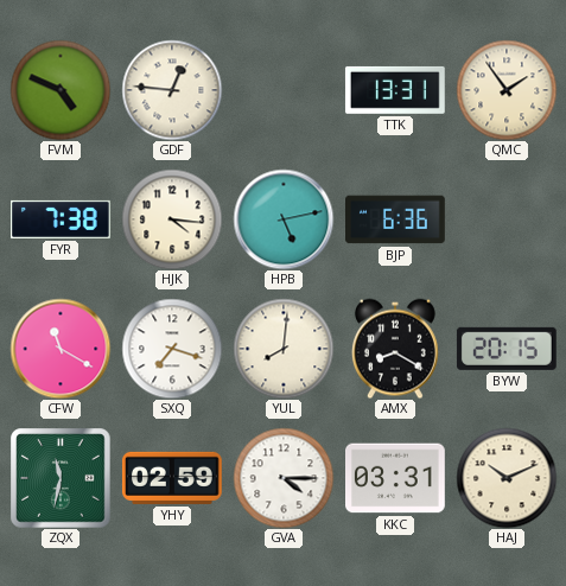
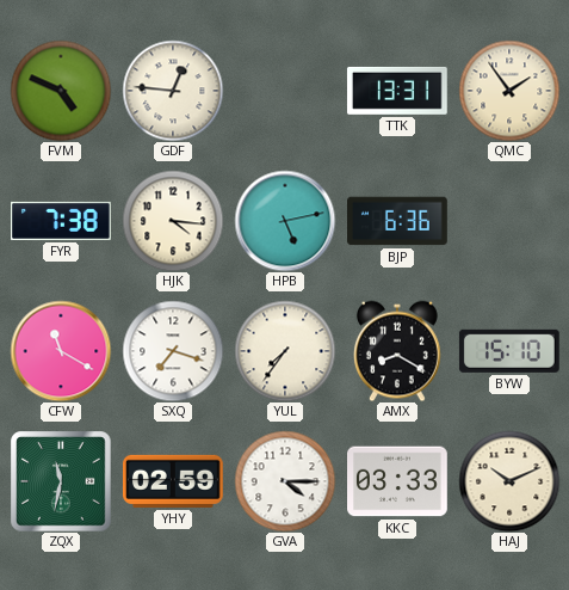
YUL: 8:01 -> 7:36
BYW: 20:15 -> 15:10
KKC: 03:31 -> 03:33
